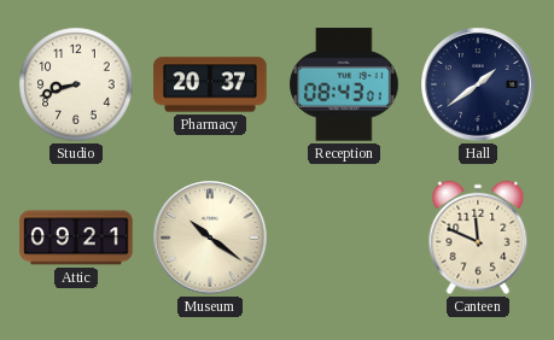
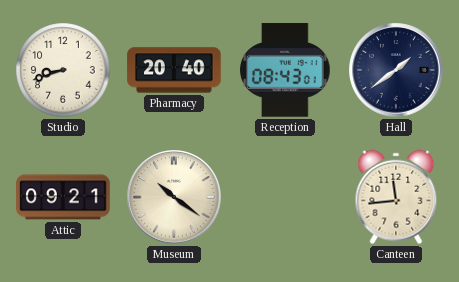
Pharmacy: 20:37 -> 20:40
Canteen: 11:49 -> 11:44
